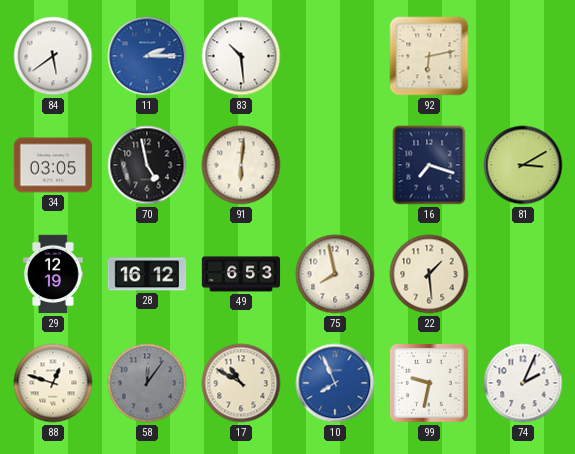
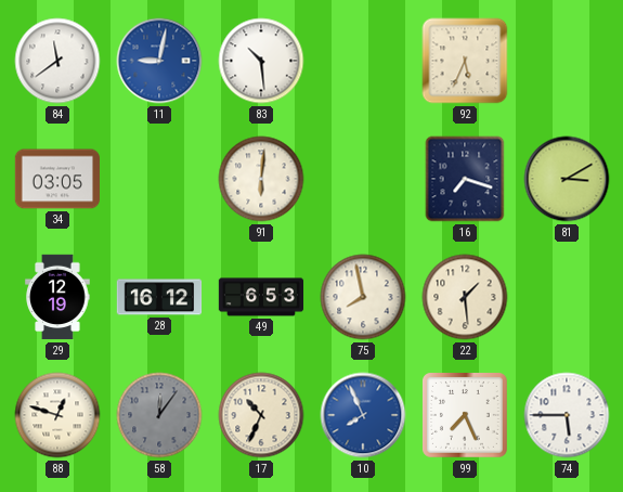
84: 5:39 -> 11:39
11: 2:15 -> 9:02
92: 6:13 -> 5:34
70: 4:58 -> none
17: 10:50 -> 10:34
99: 9:32 -> 7:26
74: 2:04 -> 5:45
